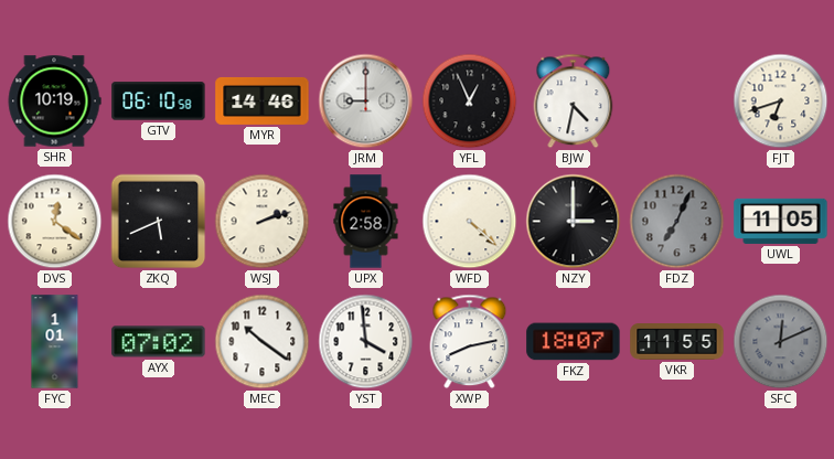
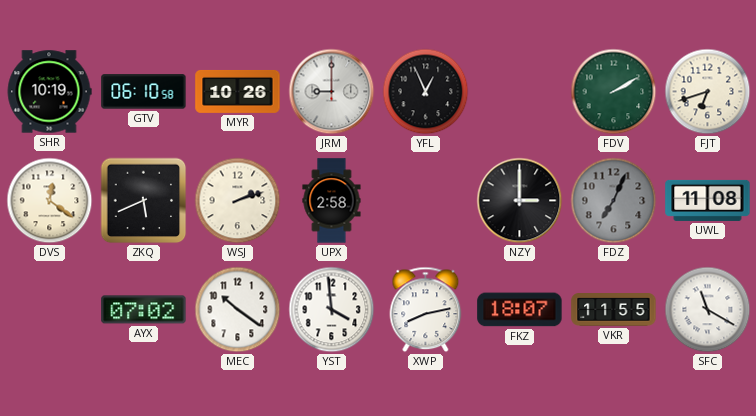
MYR: 14:46 -> 10:26
BJW: 4:32 -> none
FDV: none -> 2:10
WFD: 4:22 -> none
UWL: 11:05 -> 11:08
FYC: 1:01 -> none
SFC: 12:11 -> 11:20
SFC dial: grey -> white
